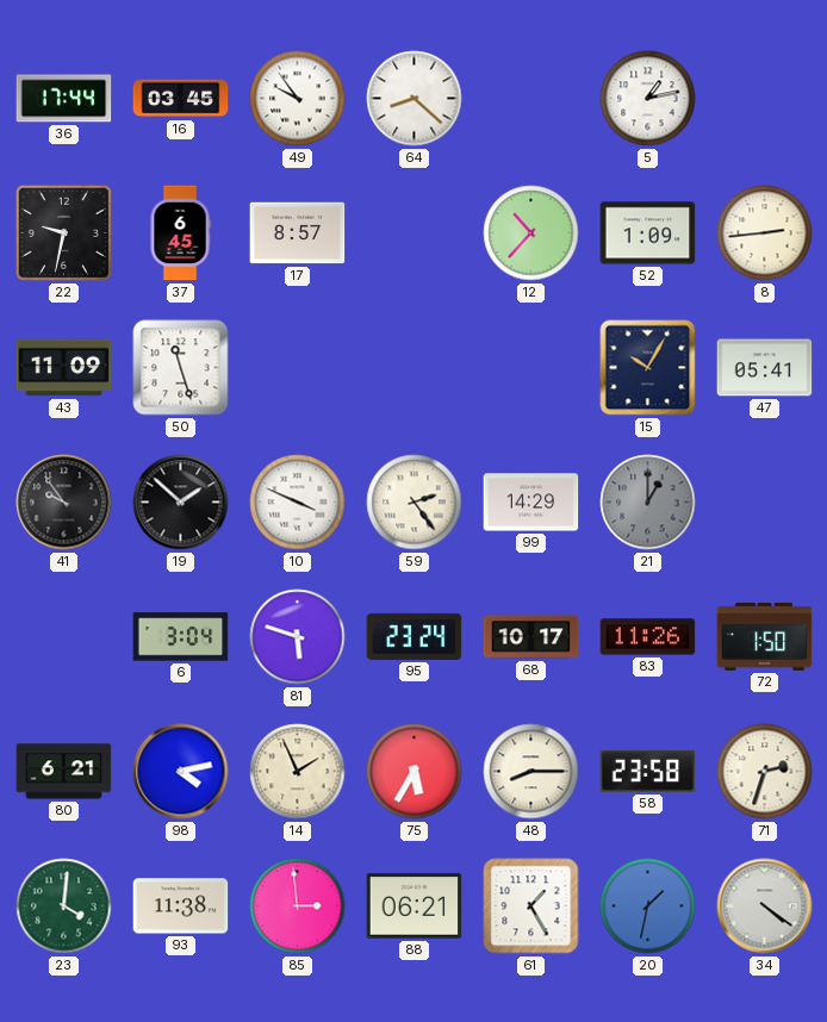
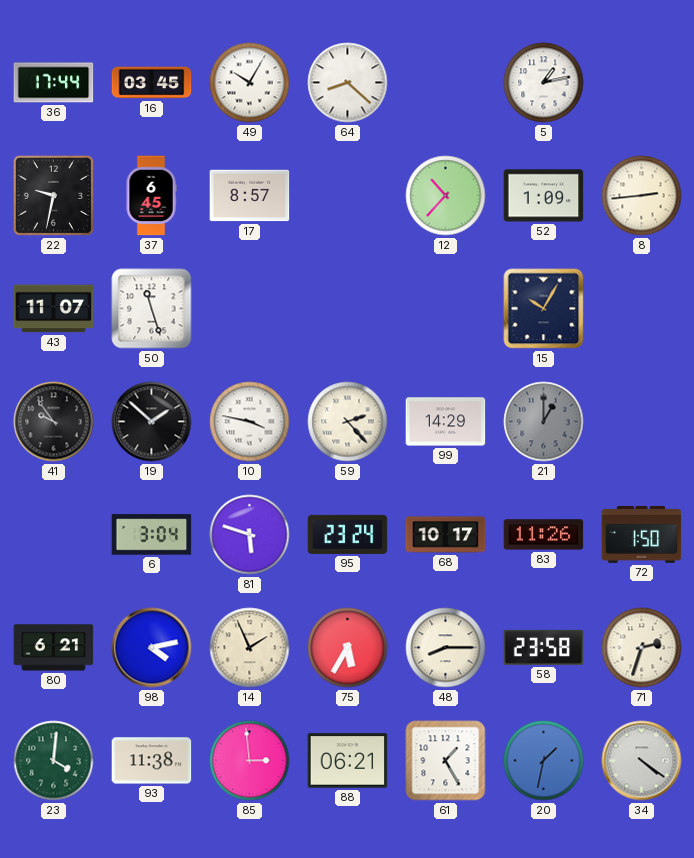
49: 9:54 -> 10:05
43: 11:09 -> 11:07
47: 05:41 -> none
10: 3:49 -> 3:47
59: 2:24 -> 2:23
